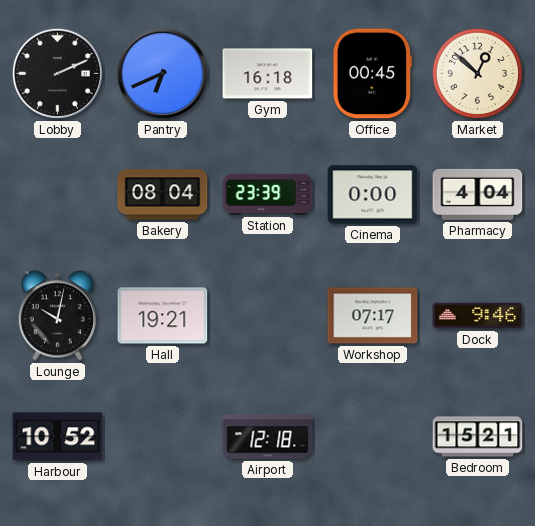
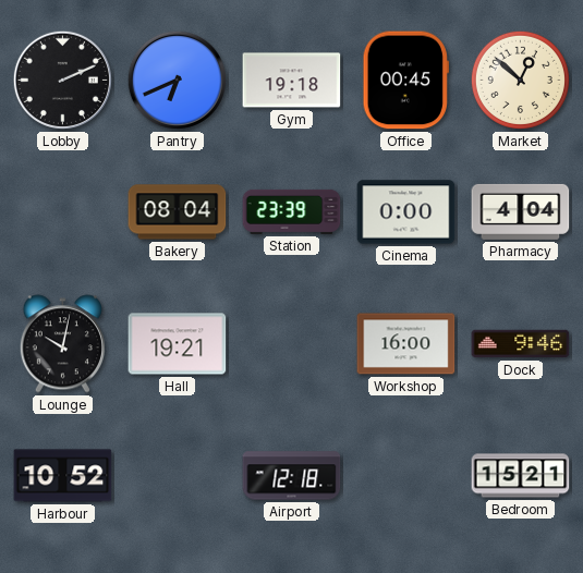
Gym: 16:18 -> 19:18
Workshop: 07:17 -> 16:00
